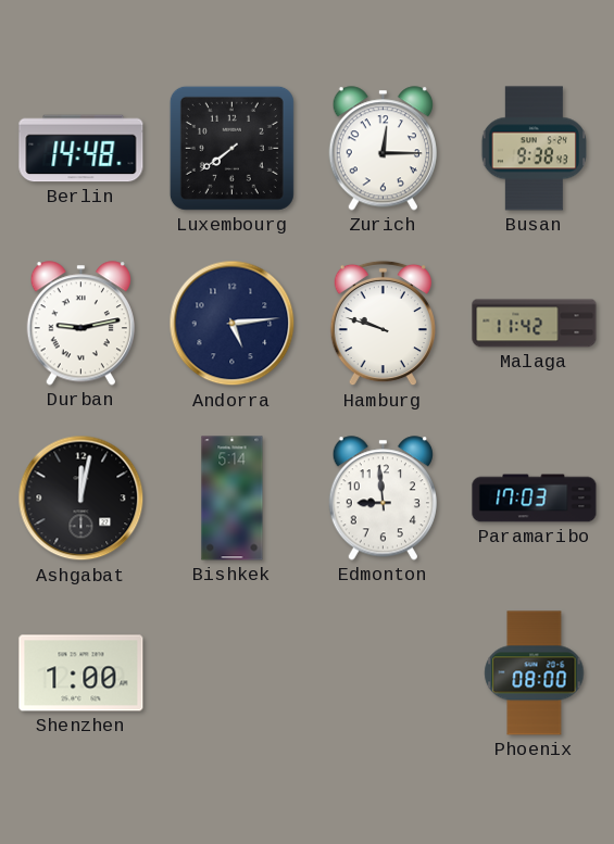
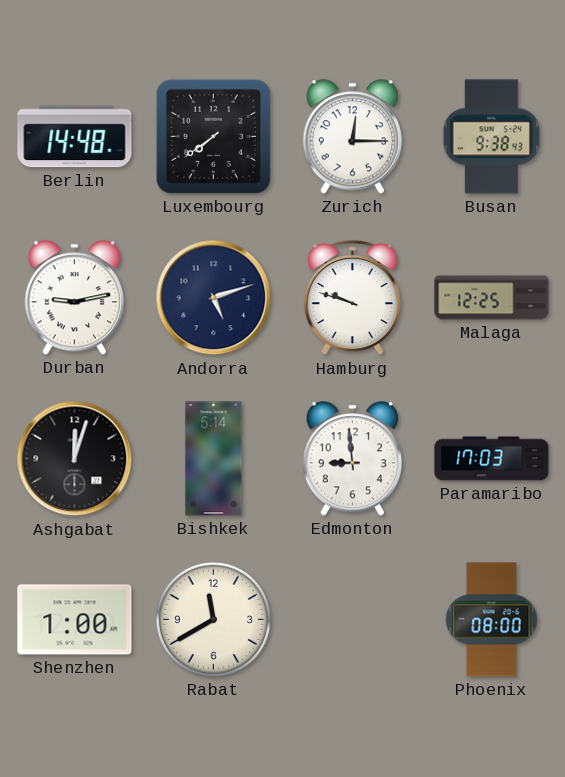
Andorra: 5:14 -> 5:12
Malaga: 11:42 -> 12:25
Ashgabat: 12:02 -> 12:03
Rabat: none -> 11:40
